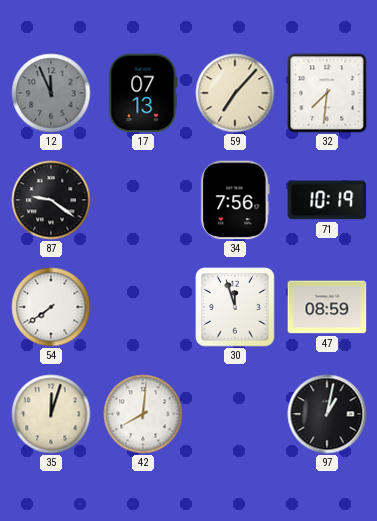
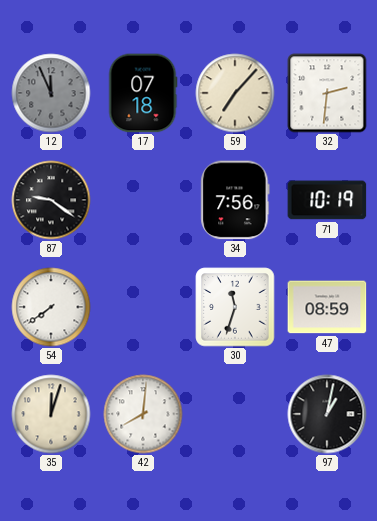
17: 07:13 -> 07:18
32: 7:31 -> 2:31
30: 11:57 -> 11:33
